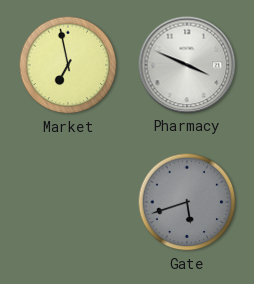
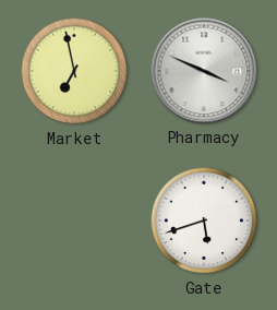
Gate dial: grey -> white
